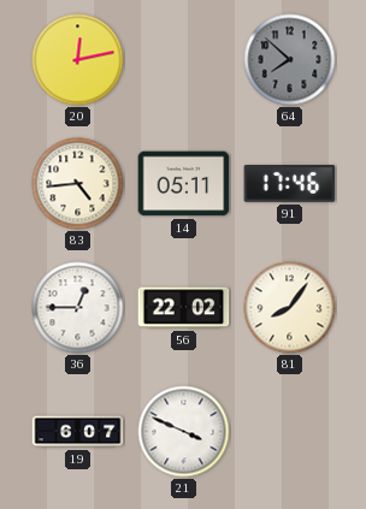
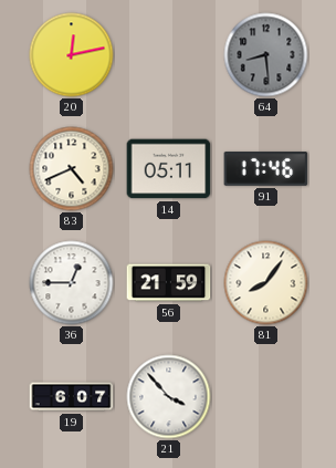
64: 7:52 -> 8:29
83: 4:44 -> 4:41
56: 22:02 -> 21:59
21: 3:49 -> 3:53
